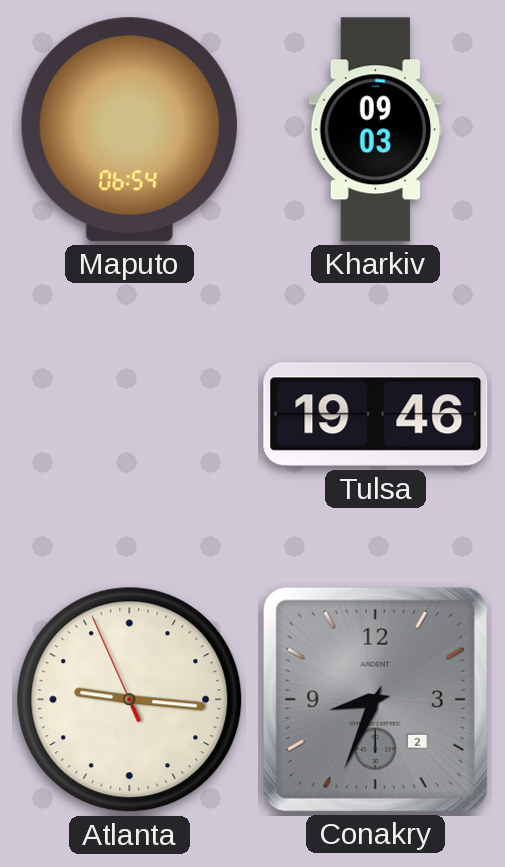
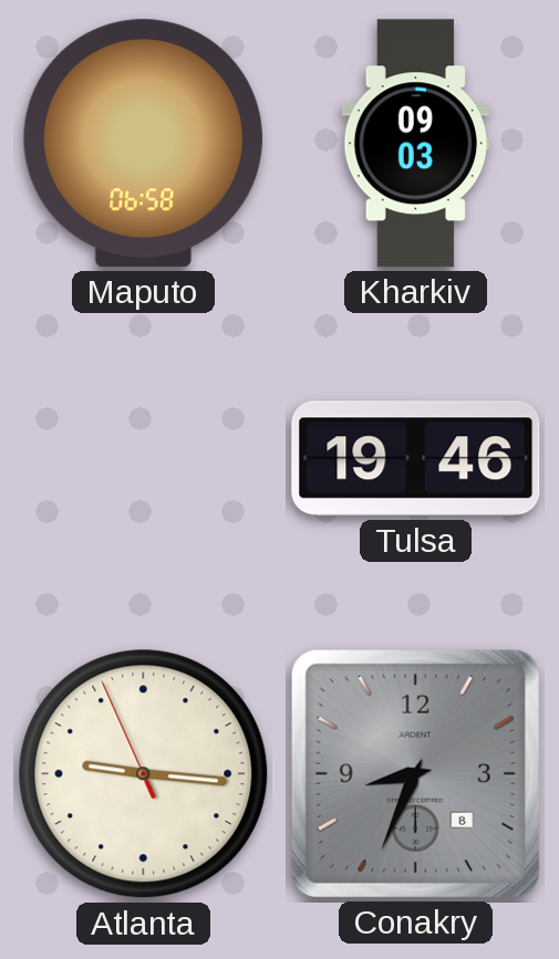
Maputo: 06:54 -> 06:58
Conakry date: 2 -> 8
